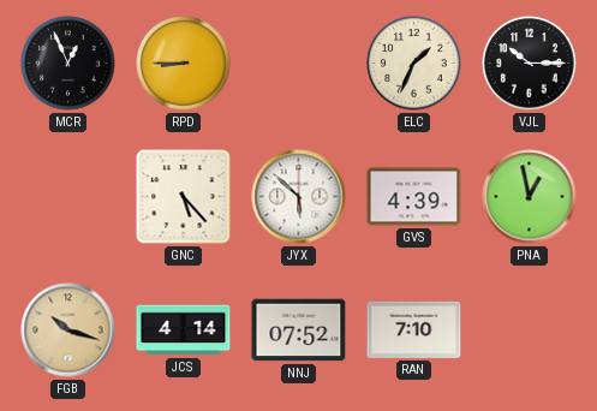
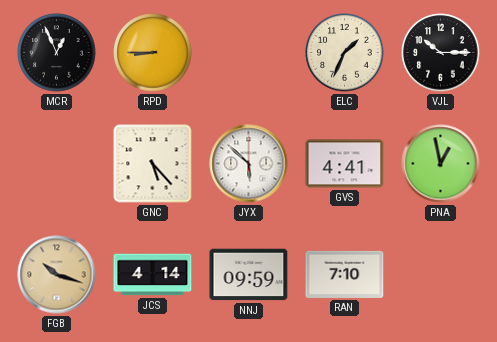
GVS: 4:39 -> 4:41
NNJ: 07:52 -> 09:59
